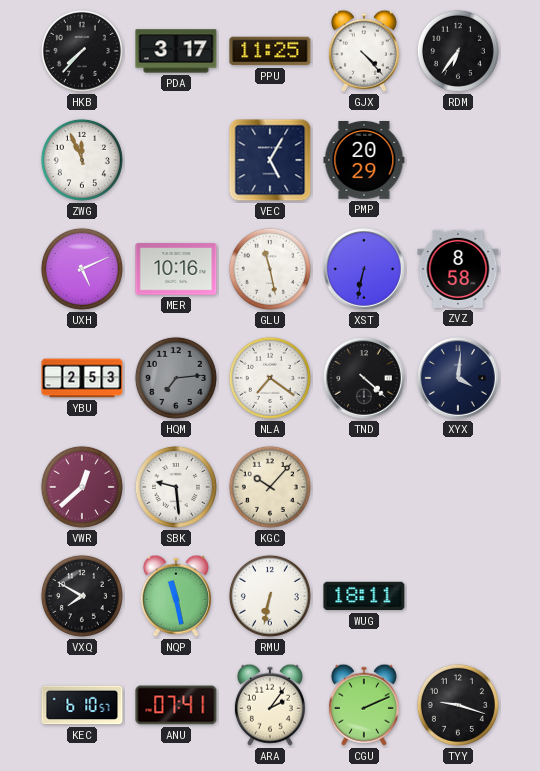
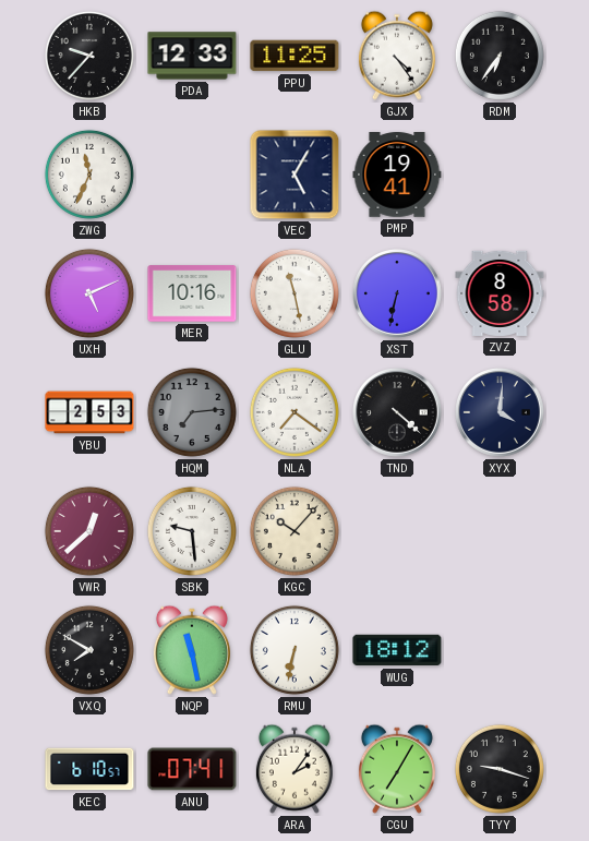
HKB: 7:37 -> 9:37
PDA: 3:17 -> 12:33
GJX: 4:23 -> 4:24
ZWG: 11:56 -> 11:34
PMP: 20:29 -> 19:41
WUG: 18:11 -> 18:12
CGU: 2:11 -> 7:05
